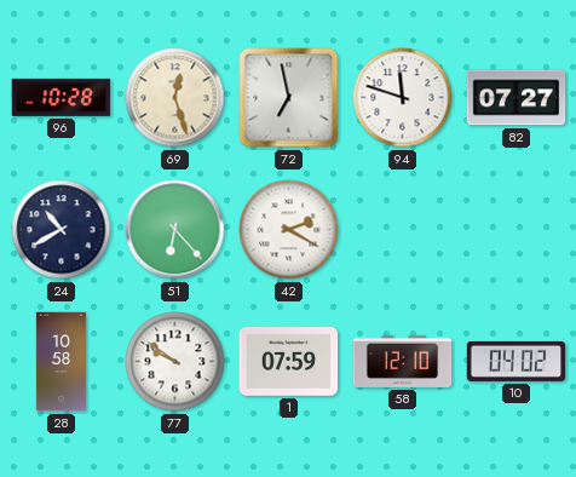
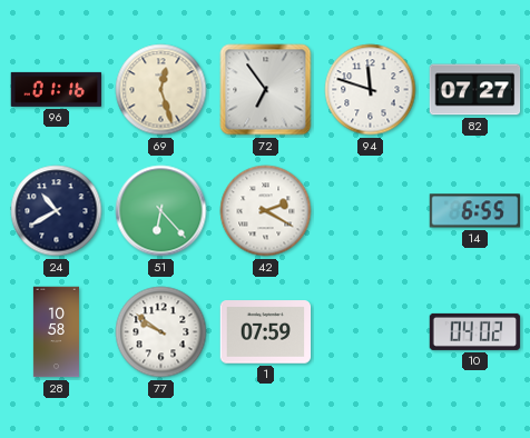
96: 10:28 -> 01:16
72: 6:58 -> 6:54
14: none -> 6:55
58: 12:10 -> none
